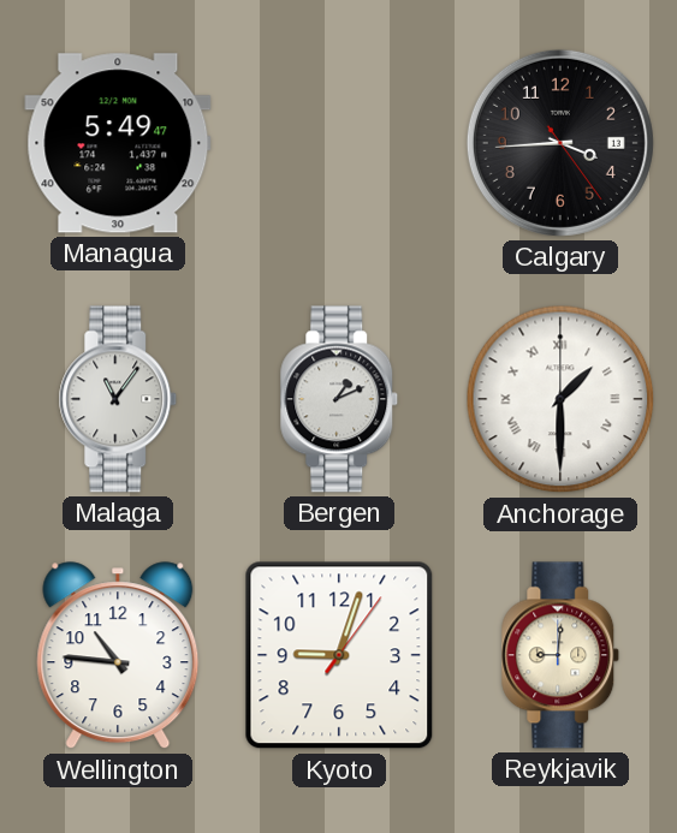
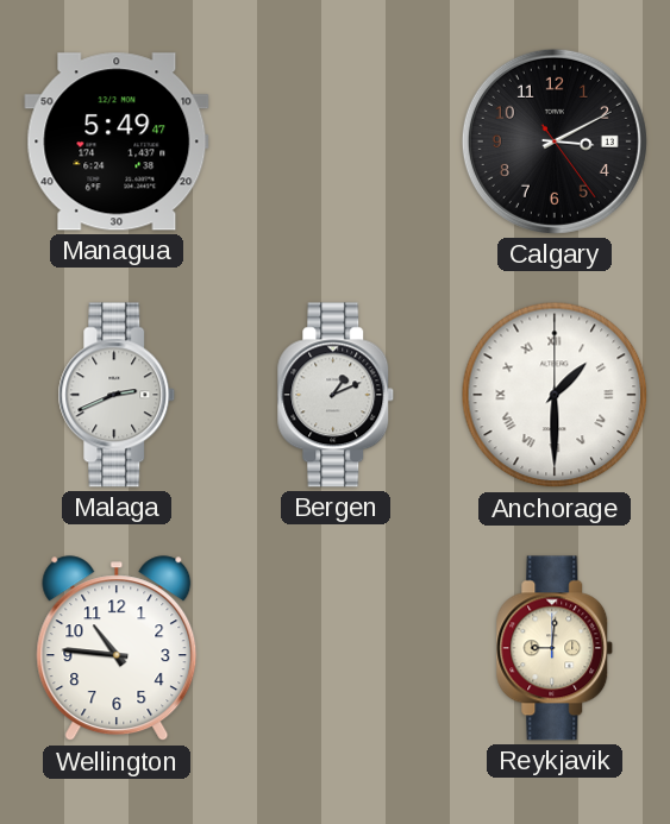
Calgary: 3:44 -> 3:10
Malaga: 11:06 -> 2:41
Kyoto: 9:03 -> none
